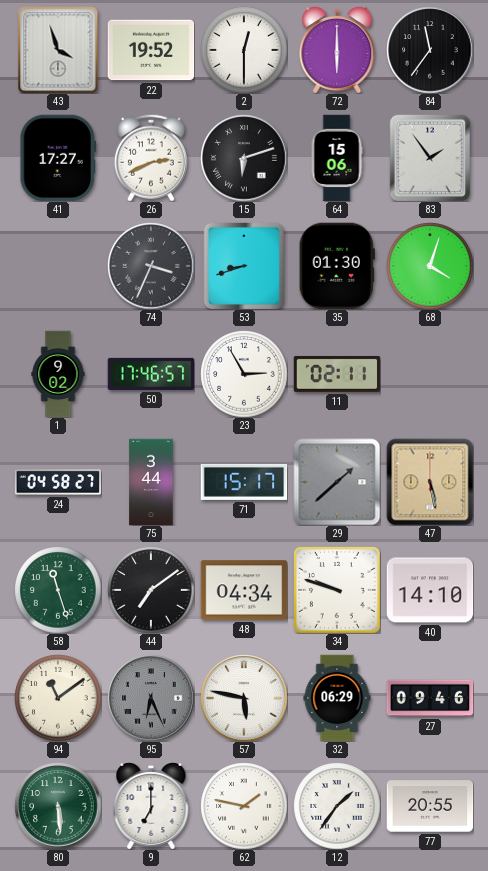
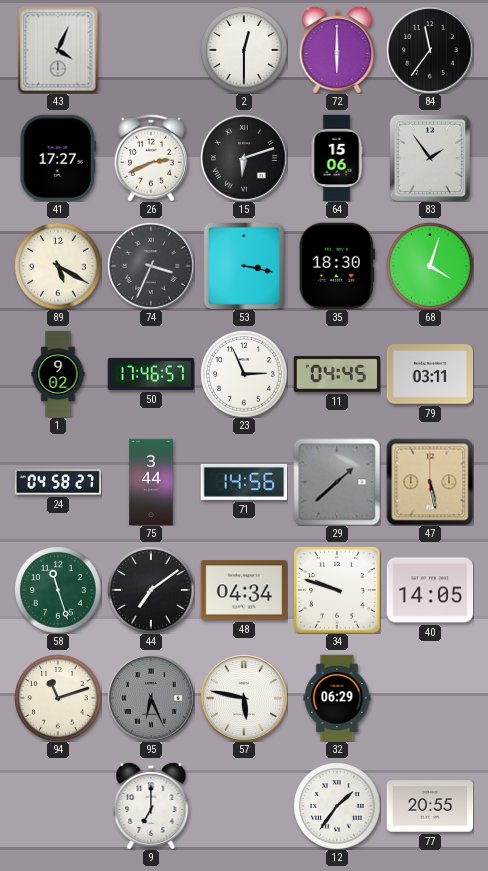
43: 3:57 -> 4:04
22: 19:52 -> none
89: none -> 5:20
53: 8:42 -> 3:17
35: 01:30 -> 18:30
23: 2:55 -> 2:56
11: 02:11 -> 04:45
79: none -> 03:11
71: 15:17 -> 14:56
40: 14:10 -> 14:05
94: 11:09 -> 11:12
27: 09:46 -> none
80: 5:29 -> none
62: 1:47 -> none
